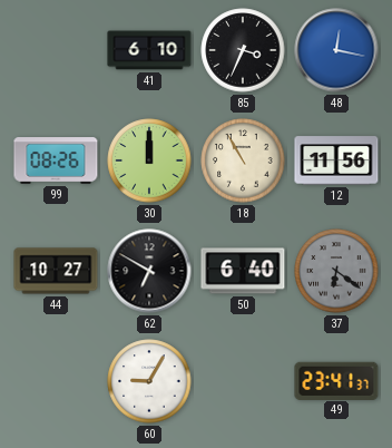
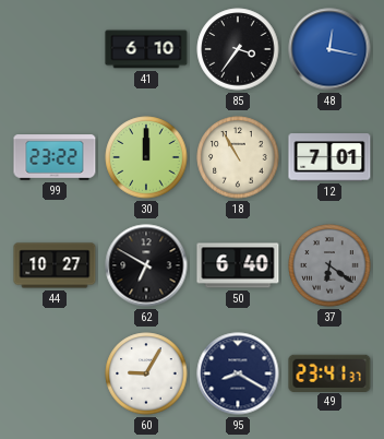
85: 3:34 -> 3:36
99: 08:26 -> 23:22
12: 11:56 -> 7:01
95: none -> 8:20
